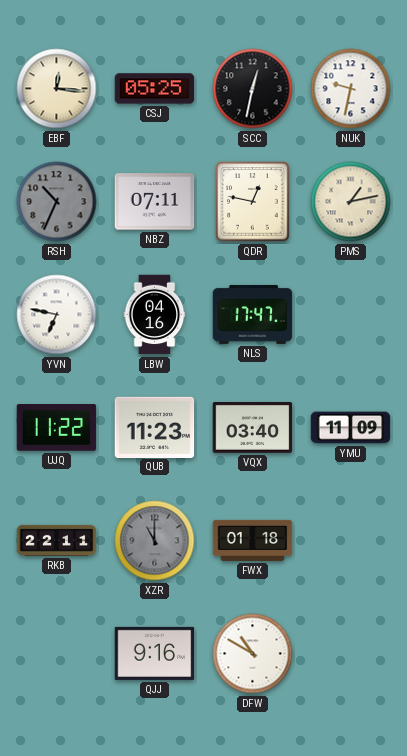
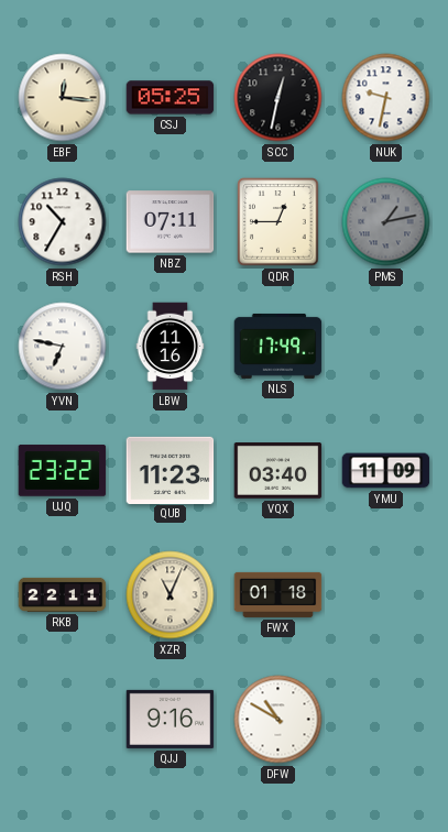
RSH: 10:34 -> 10:35
RSH dial: grey -> white
QDR: 12:47 -> 12:45
PMS dial: cream -> grey
LBW: 04:16 -> 11:16
NLS: 17:47 -> 17:49
UJQ: 11:22 -> 23:22
XZR: 11:00 -> 11:04
XZR dial: grey -> cream
